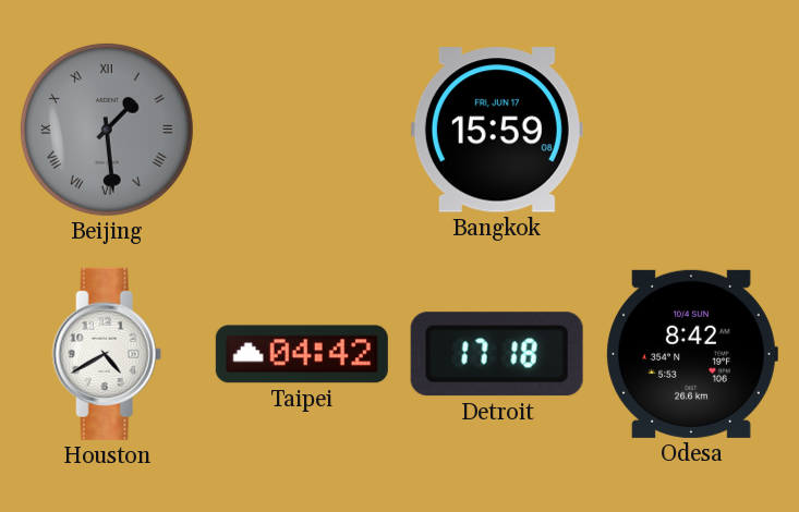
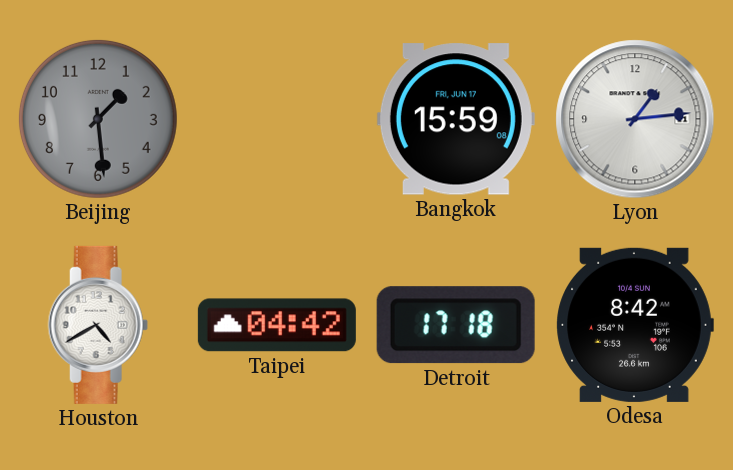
Beijing numerals: Roman -> Arabic
Lyon: none -> 1:14
